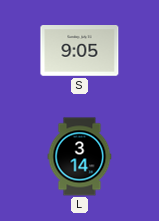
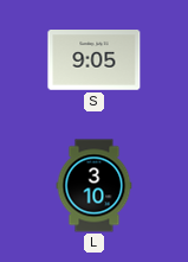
L: 3:14 -> 3:10
